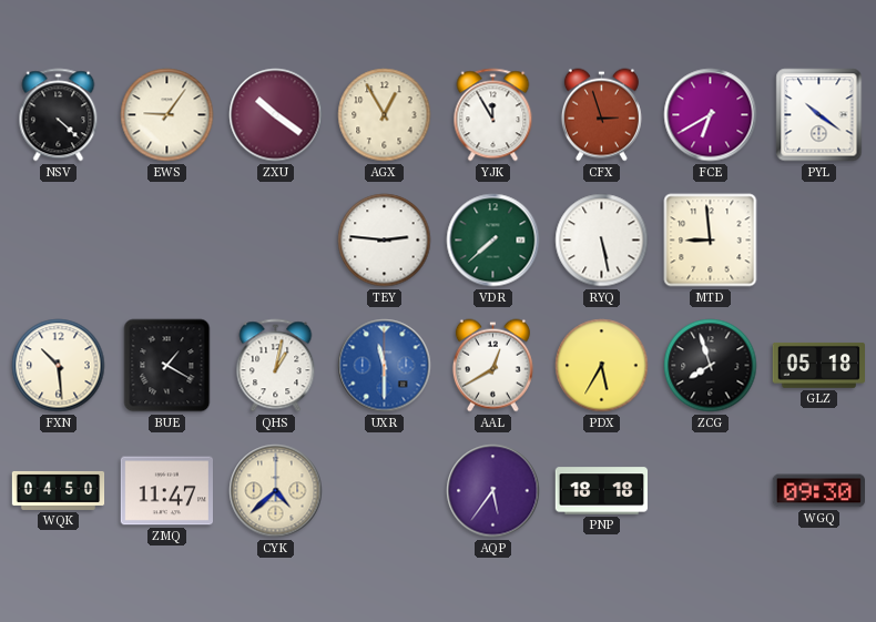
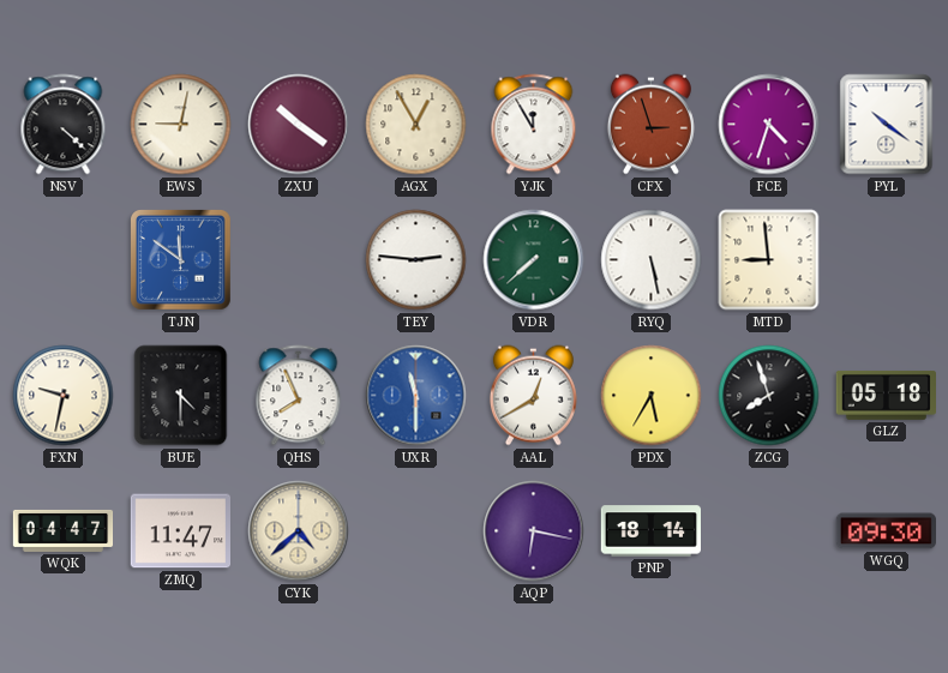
EWS: 9:06 -> 9:02
FCE: 6:40 -> 4:33
TJN: none -> 11:51
FXN: 10:29 -> 9:32
BUE: 1:20 -> 4:30
QHS: 1:02 -> 7:56
WQK: 04:50 -> 04:47
AQP: 5:36 -> 6:17
PNP: 18:18 -> 18:14
